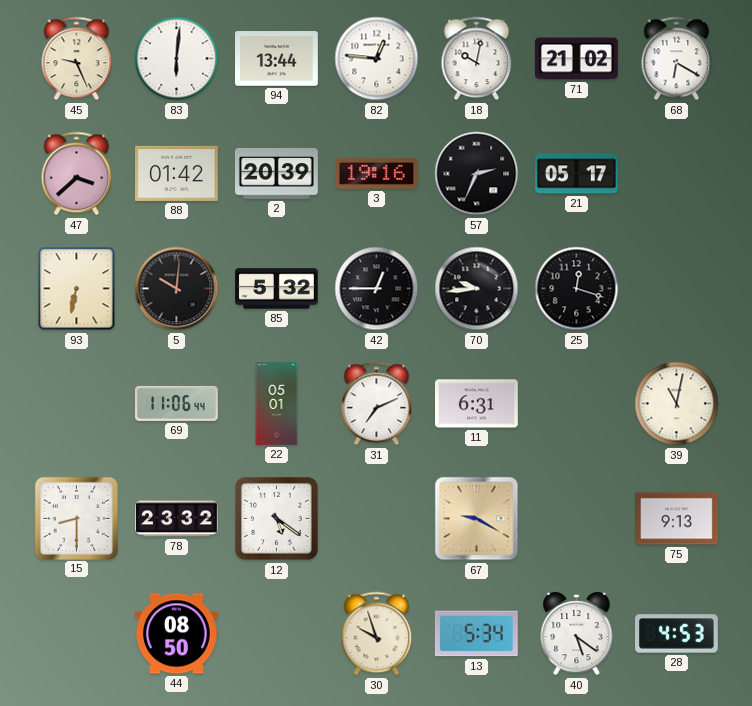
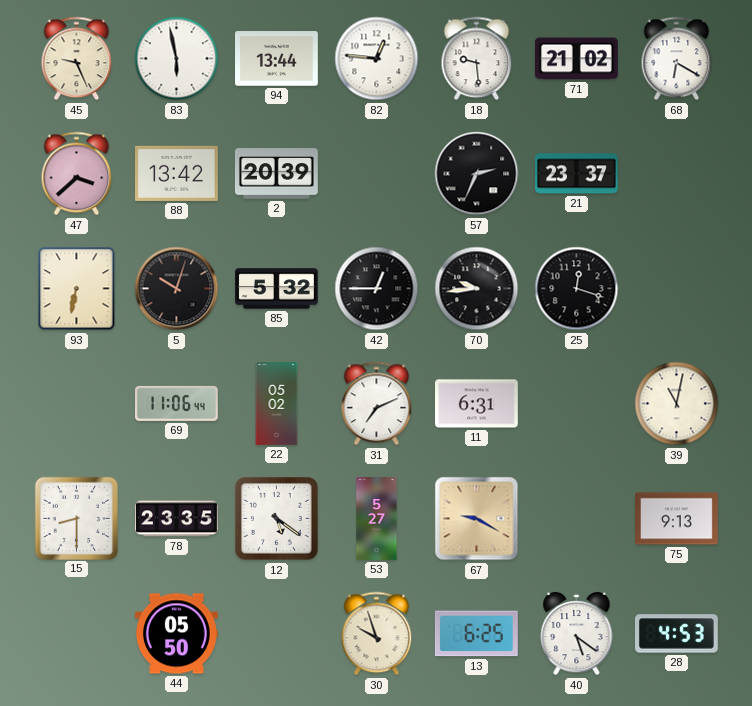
83: 6:01 -> 5:58
18: 10:02 -> 9:29
88: 01:42 -> 13:42
3: 19:16 -> none
21: 05:17 -> 23:37
5: 10:01 -> 10:03
22: 05:01 -> 05:02
78: 23:32 -> 23:35
53: none -> 5:27
44: 08:50 -> 05:50
13: 5:34 -> 6:25
